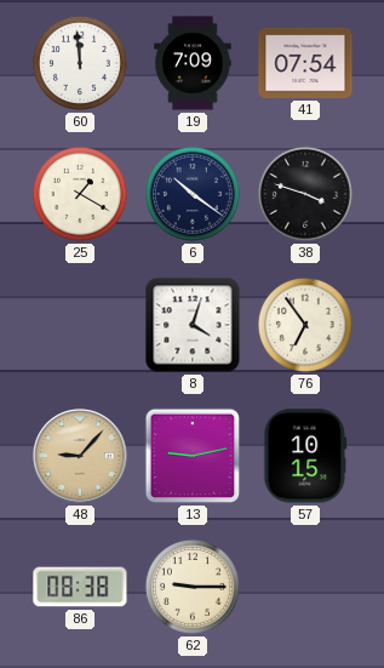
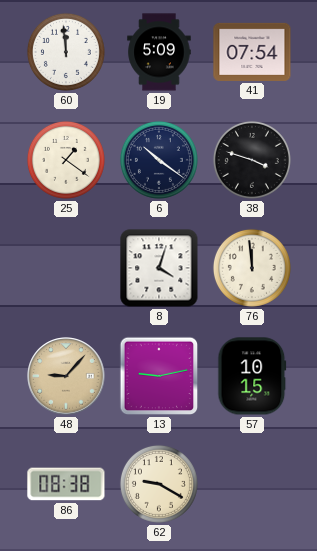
19: 7:09 -> 5:09
25: 1:20 -> 1:21
76: 6:54 -> 11:59
62: 9:15 -> 9:20
